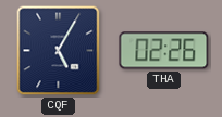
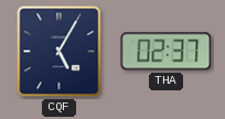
THA: 02:26 -> 02:37
